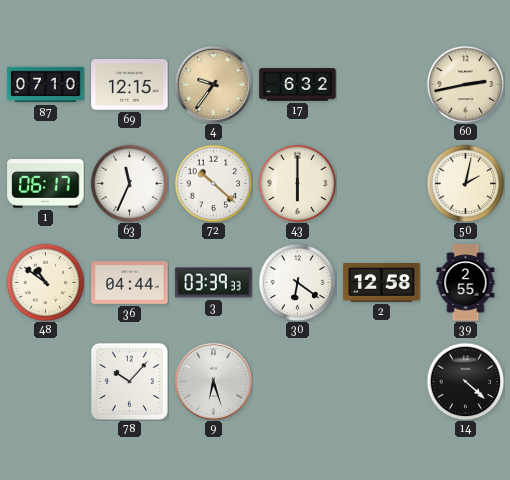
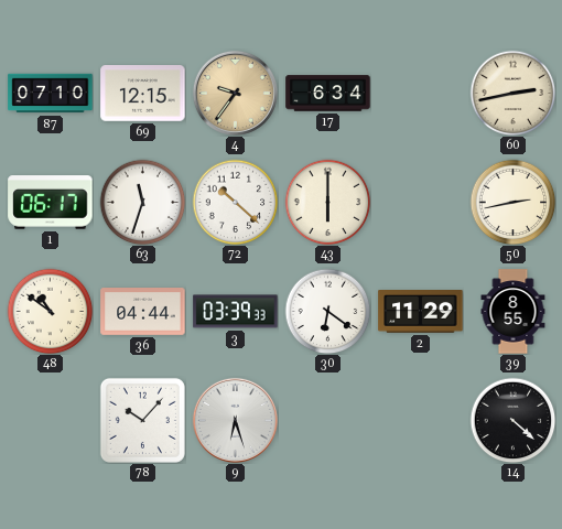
17: 6:32 -> 6:34
63: 11:34 -> 11:33
50: 2:02 -> 2:43
2: 12:58 -> 11:29
39: 2:55 -> 8:55
